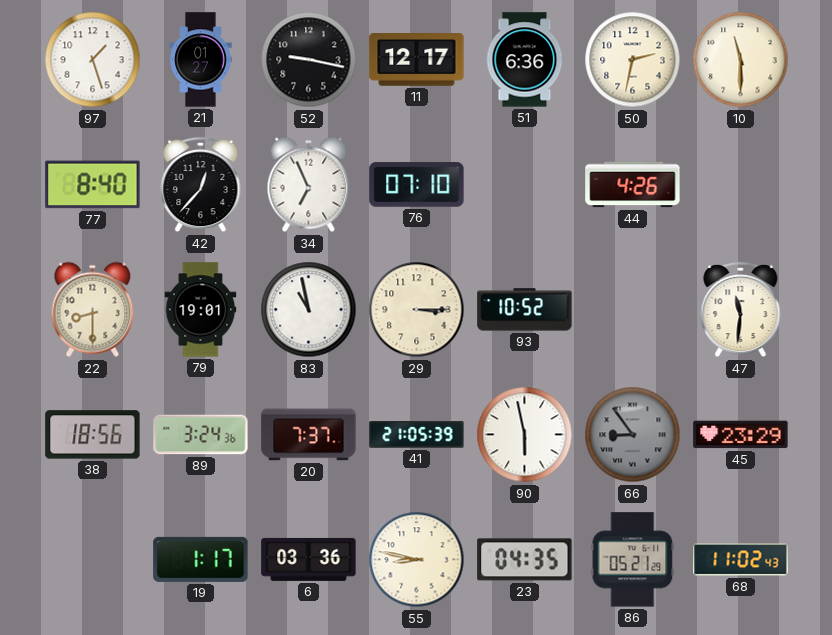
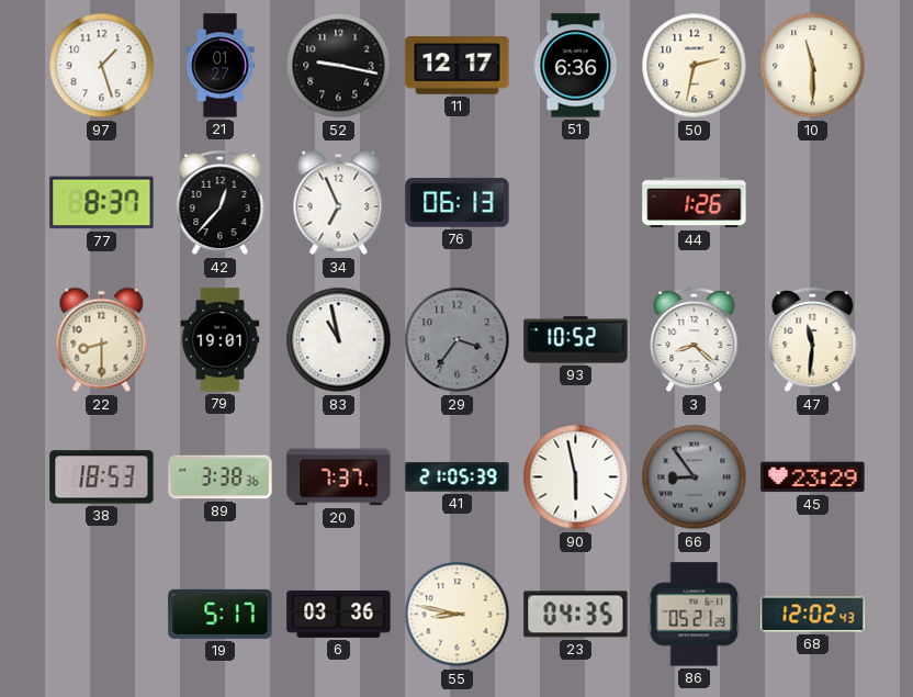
77: 8:40 -> 8:37
76: 07:10 -> 06:13
44: 4:26 -> 1:26
29: 3:15 -> 3:36
29 dial: cream -> grey
3: none -> 8:22
38: 18:56 -> 18:53
89: 3:24 -> 3:38
19: 1:17 -> 5:17
68: 11:02 -> 12:02
